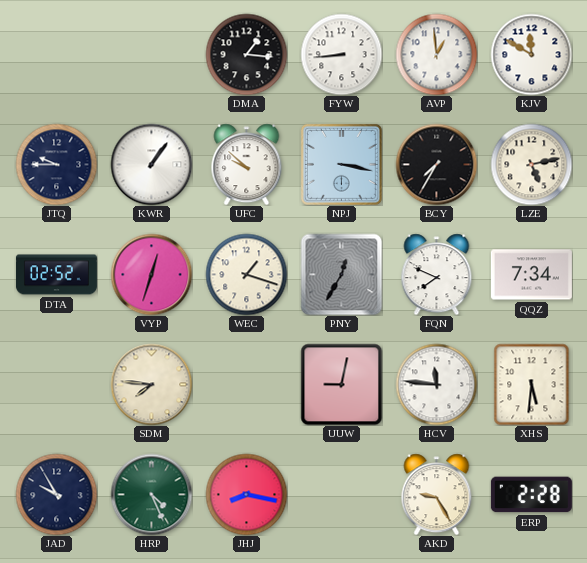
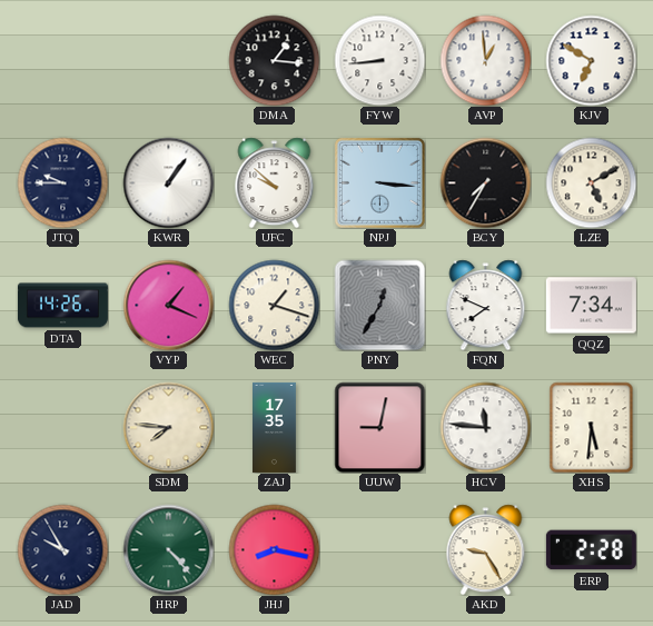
KJV: 11:50 -> 6:50
NPJ: 3:17 -> 3:16
LZE: 5:13 -> 5:10
DTA: 02:52 -> 14:26
VYP: 12:33 -> 1:19
ZAJ: none -> 17:35
HRP: 4:26 -> 4:23
